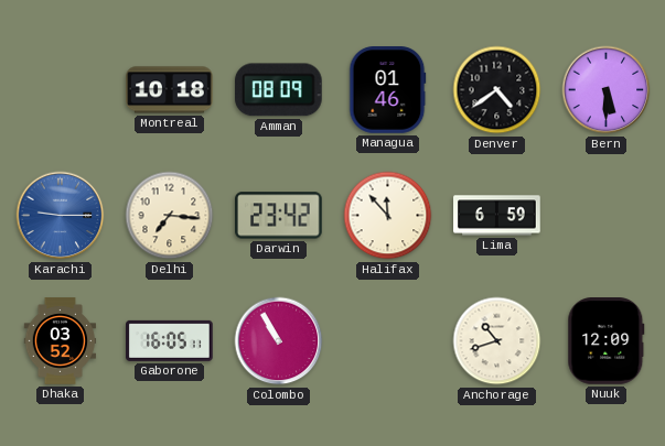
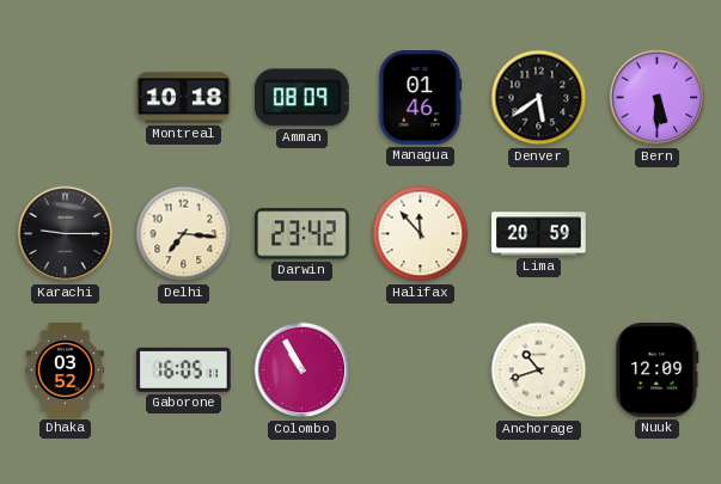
Denver: 4:39 -> 5:39
Karachi dial: blue -> black
Lima: 6:59 -> 20:59
